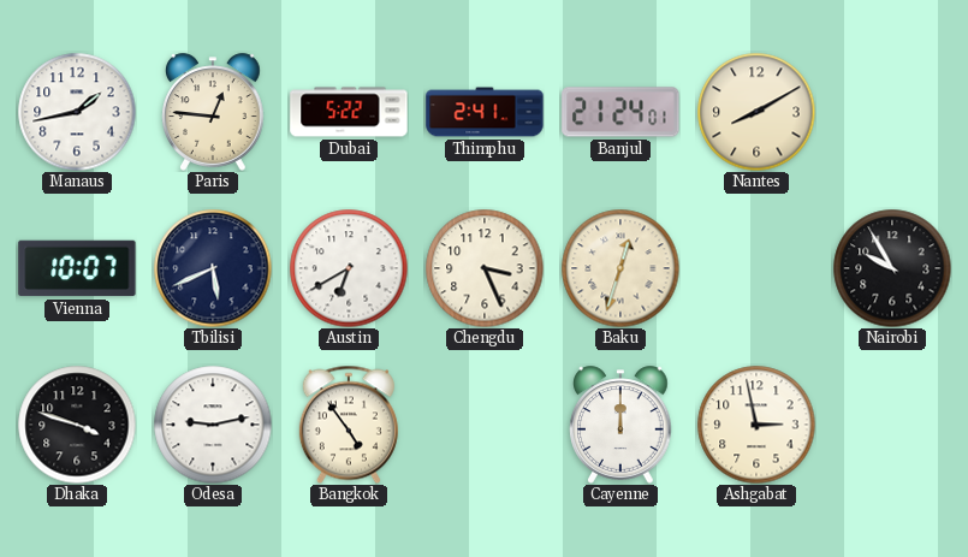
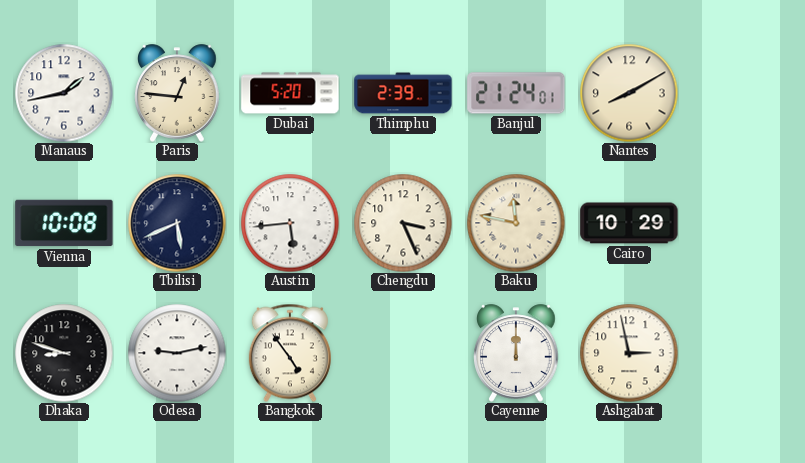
Dubai: 5:22 -> 5:20
Thimphu: 2:41 -> 2:39
Vienna: 10:07 -> 10:08
Austin: 6:40 -> 5:44
Baku: 12:33 -> 11:47
Cairo: none -> 10:29
Nairobi: 9:55 -> none
Dhaka: 3:48 -> 8:48
